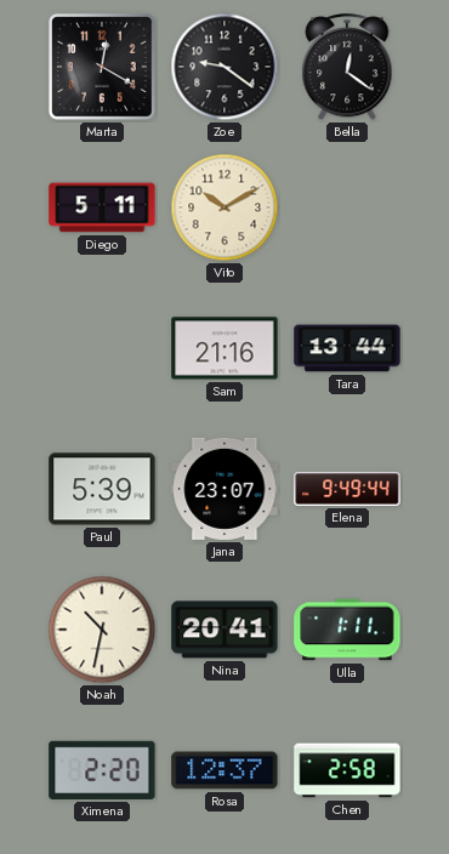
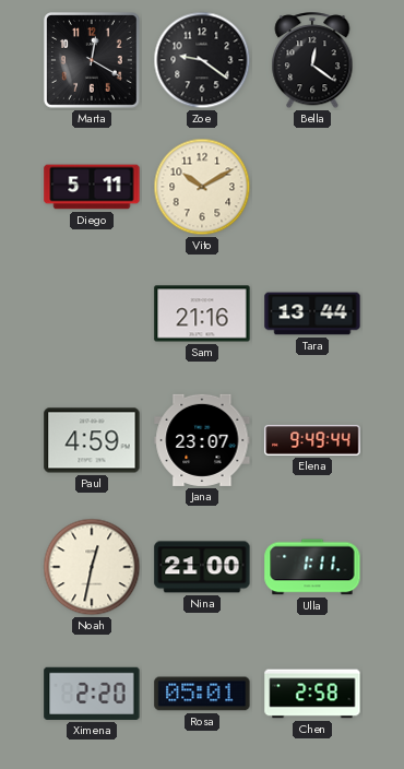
Paul: 5:39 -> 4:59
Noah: 10:32 -> 12:32
Nina: 20:41 -> 21:00
Rosa: 12:37 -> 05:01
